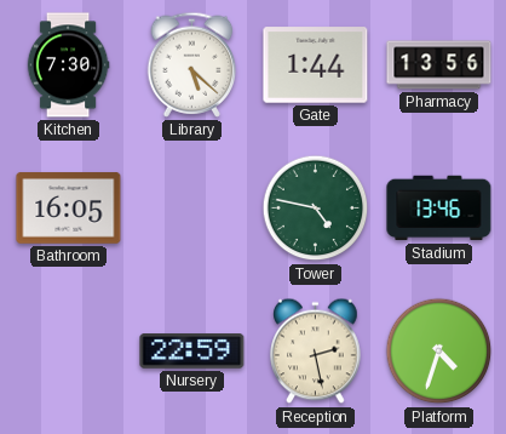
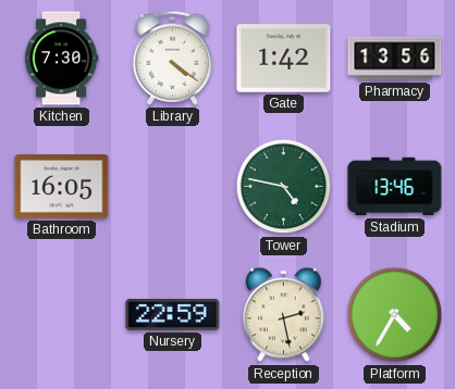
Library: 5:22 -> 4:21
Gate: 1:44 -> 1:42
Platform: 4:33 -> 4:35
